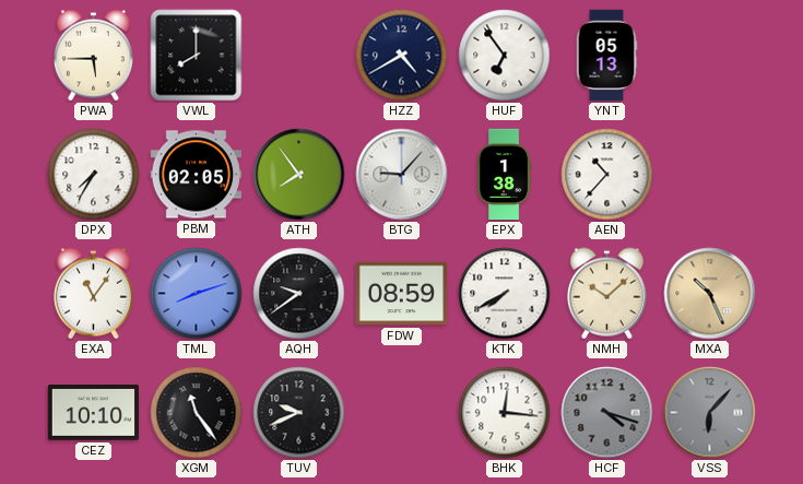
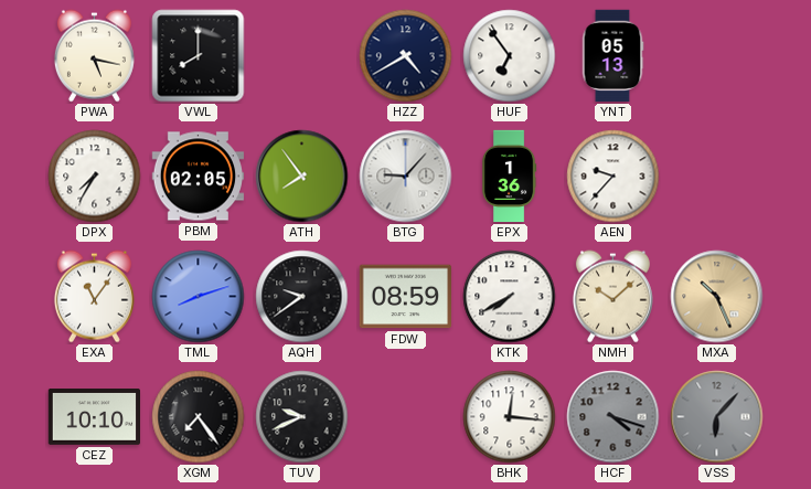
PWA: 5:45 -> 5:17
EPX: 1:38 -> 1:36
AEN: 10:37 -> 9:37
XGM: 11:24 -> 7:24
